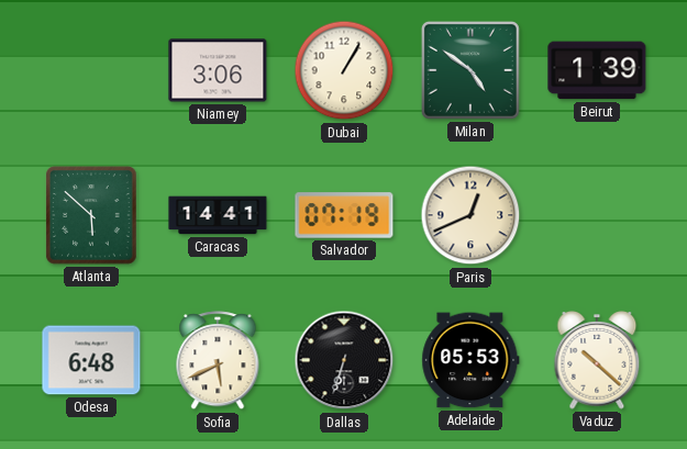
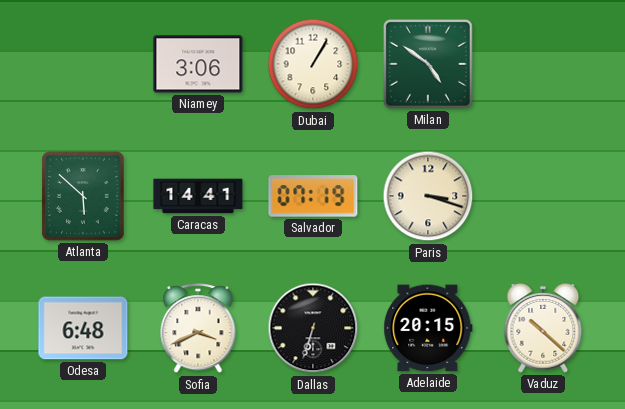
Beirut: 1:39 -> none
Paris: 12:41 -> 3:18
Sofia: 5:41 -> 3:41
Adelaide: 05:53 -> 20:15
